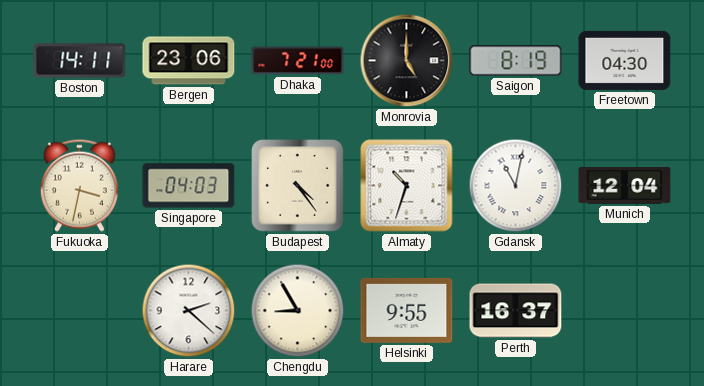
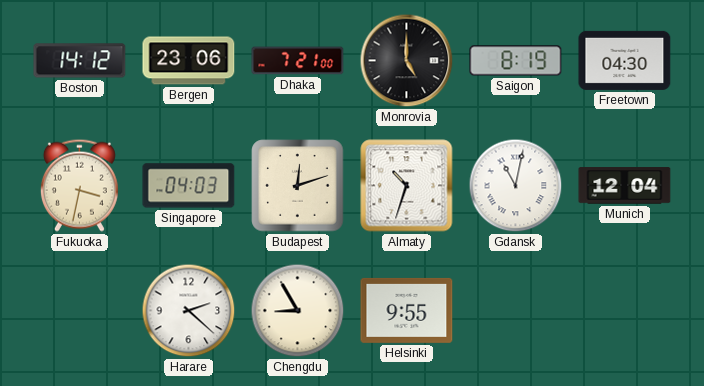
Boston: 14:11 -> 14:12
Budapest: 4:24 -> 12:12
Perth: 16:37 -> none
